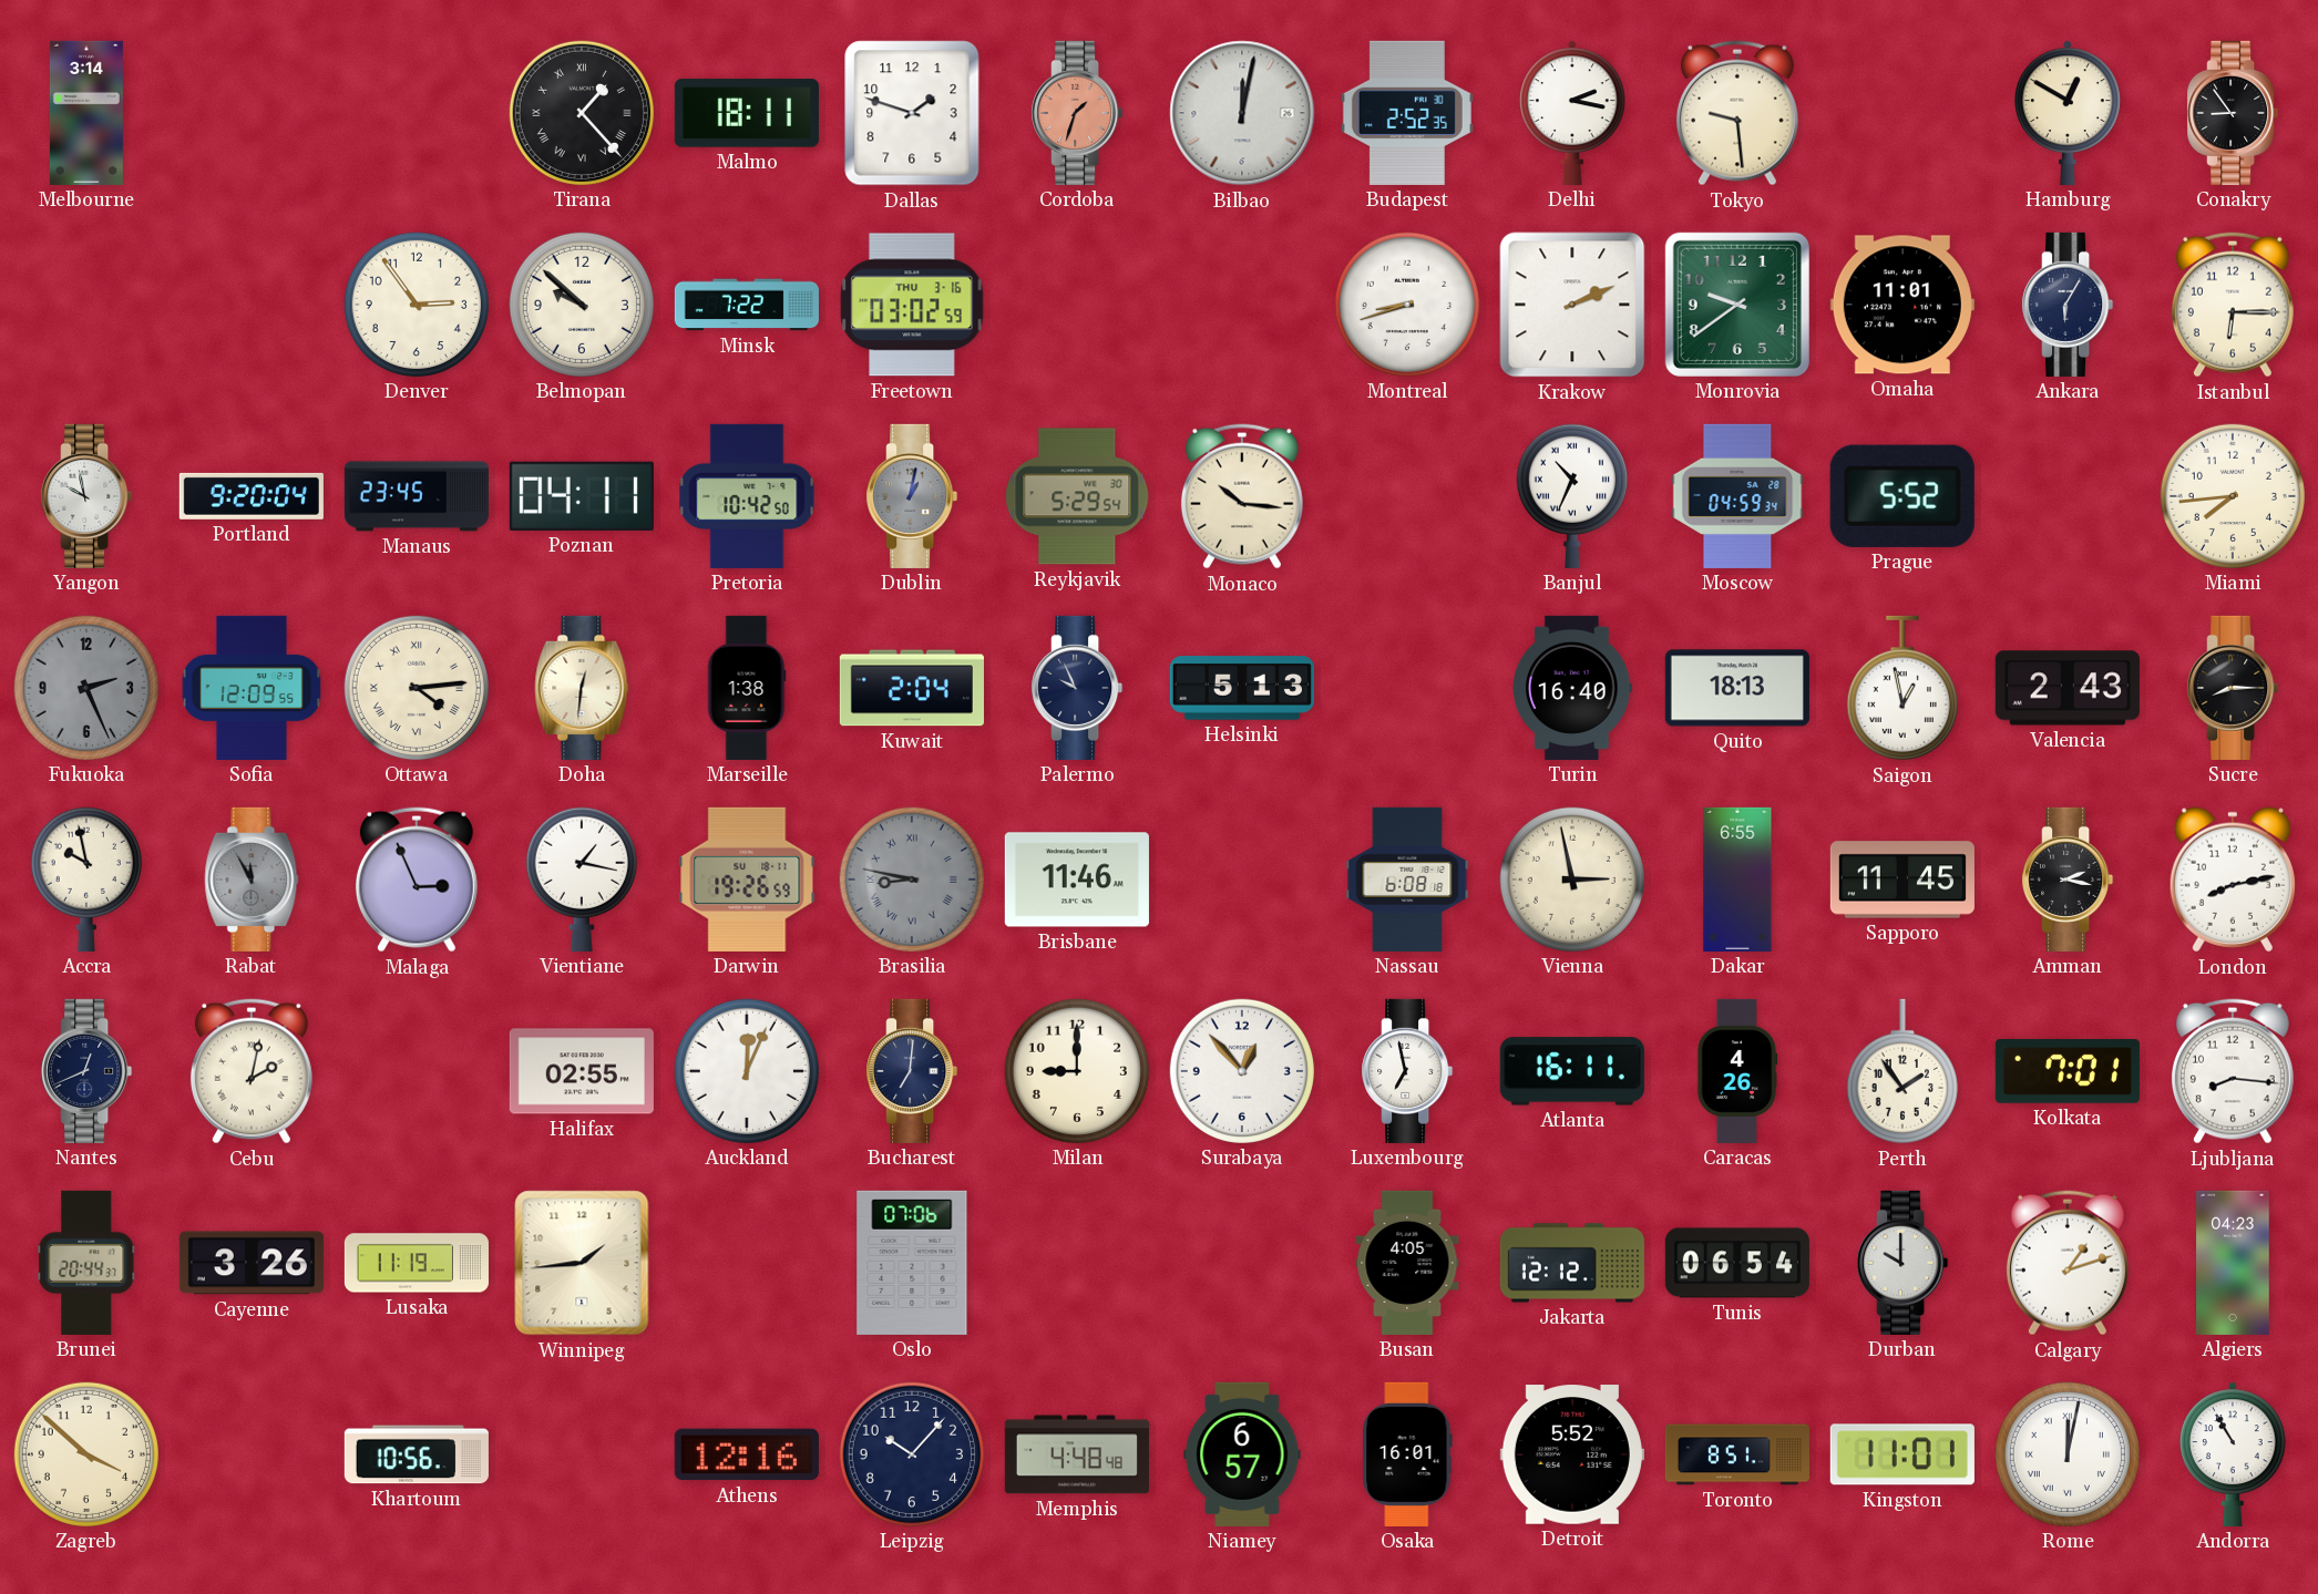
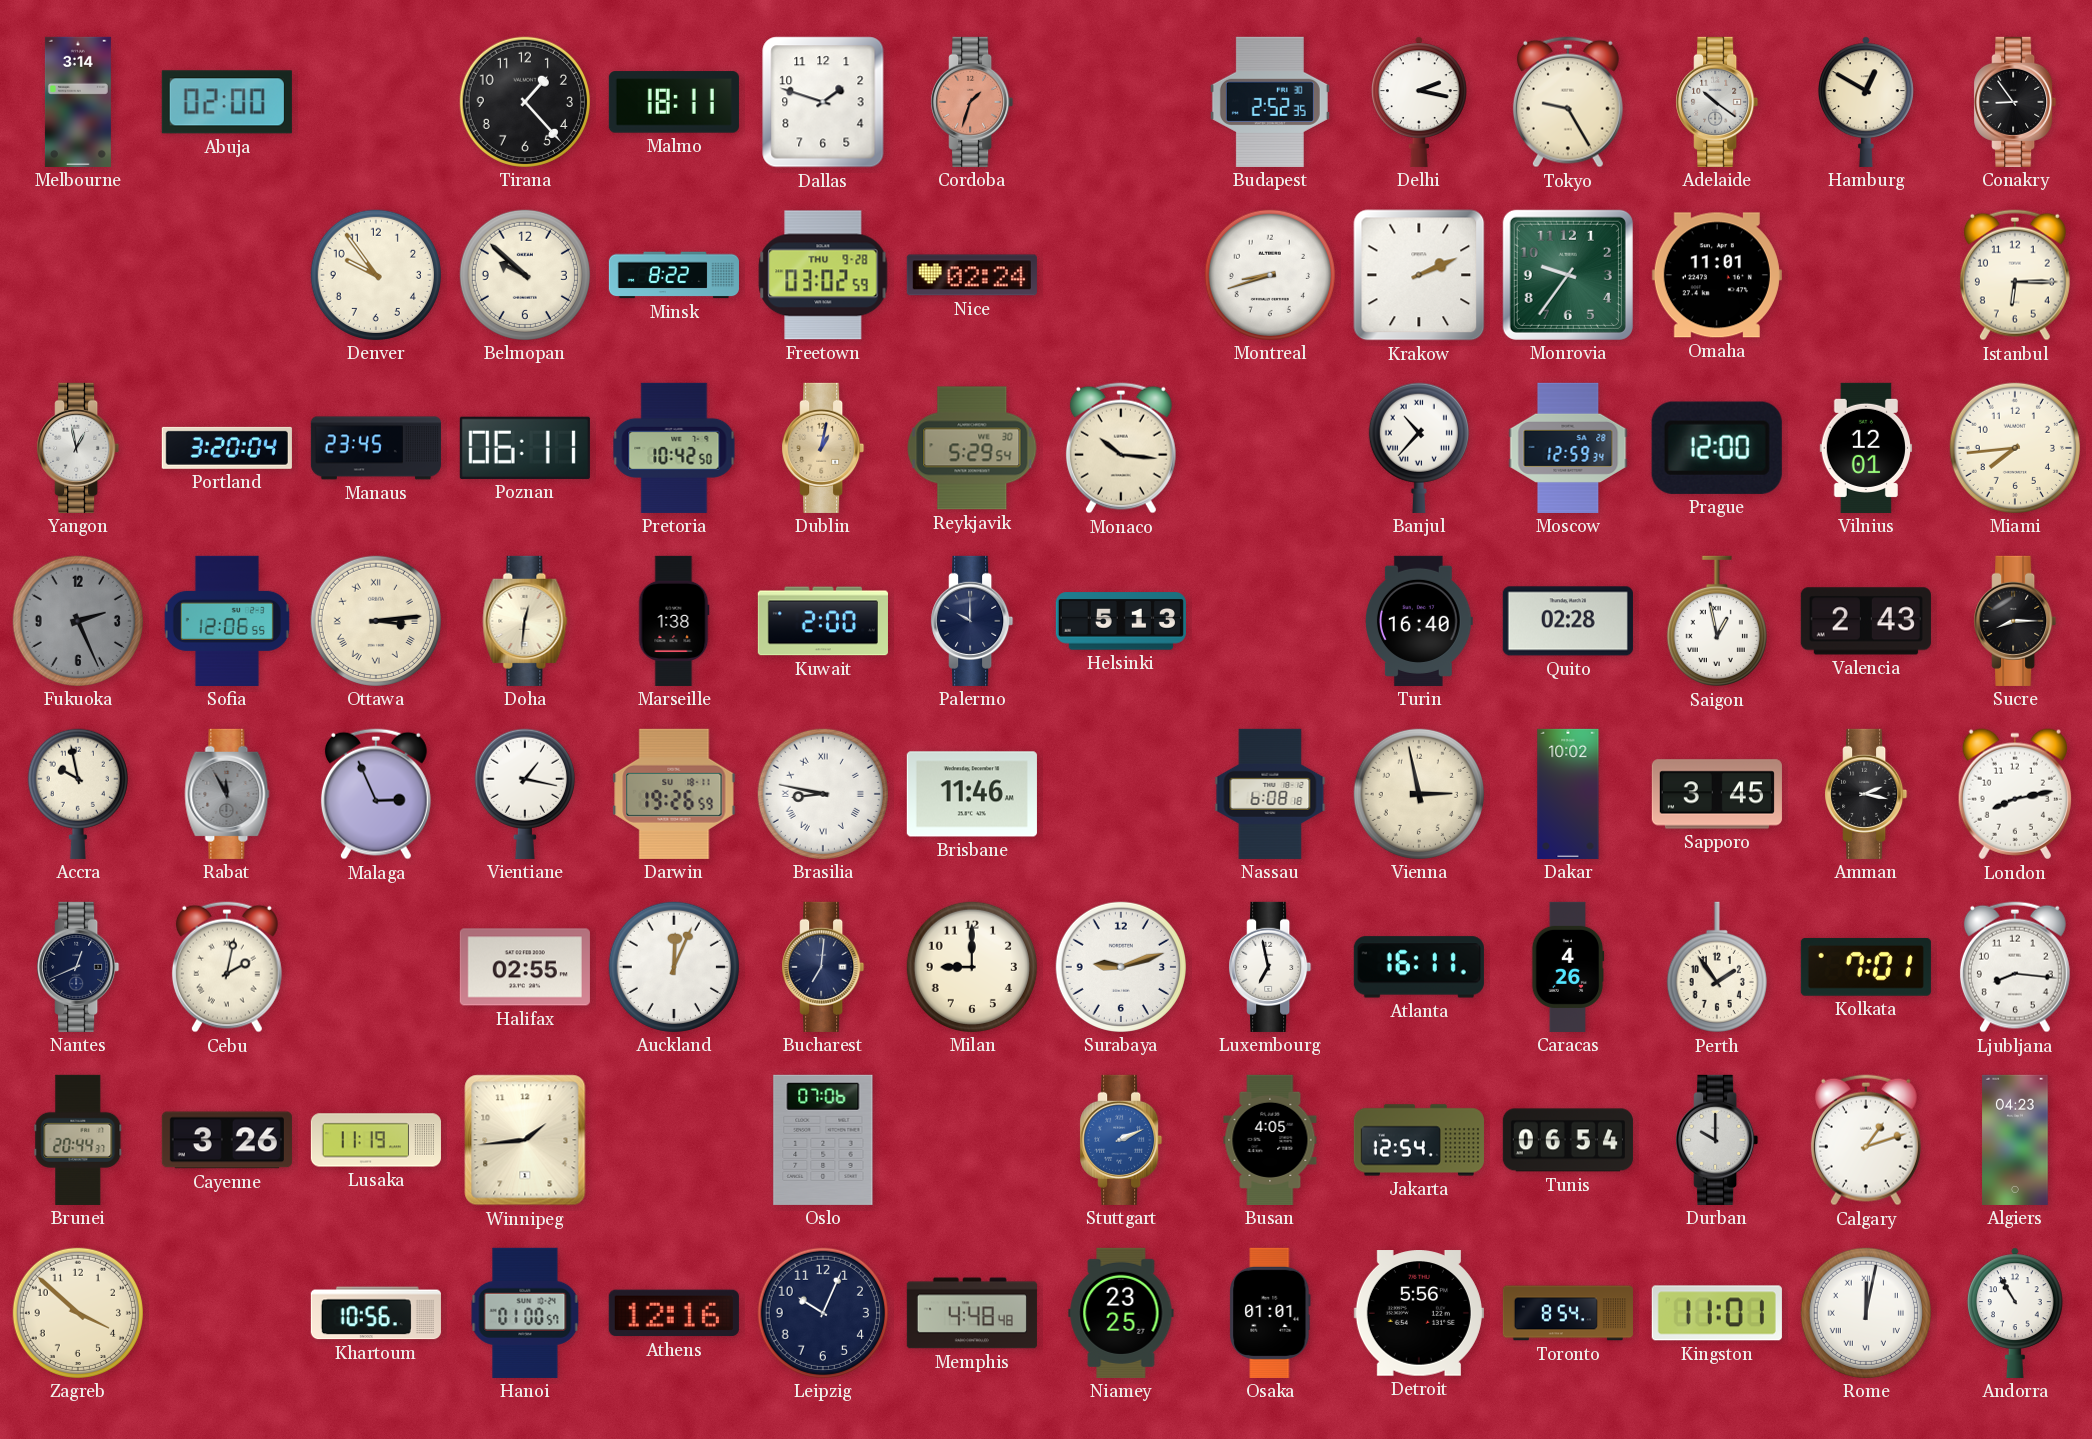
Abuja: none -> 02:00
Tirana numerals: Roman -> Arabic
Bilbao: 12:02 -> none
Tokyo: 9:29 -> 9:25
Adelaide: none -> 10:21
Denver: 2:54 -> 9:54
Minsk: 7:22 -> 8:22
Freetown date: THU 3-16 -> THU 9-28
Nice: none -> 02:24
Monrovia: 9:39 -> 9:36
Ankara: 6:05 -> none
Yangon: 9:58 -> 12:58
Portland: 9:20 -> 3:20
Poznan: 04:11 -> 06:11
Dublin dial: grey -> champagne
Banjul: 10:34 -> 10:37
Moscow: 04:59 -> 12:59
Prague: 5:52 -> 12:00
Vilnius: none -> 12:01
Sofia: 12:09 -> 12:06
Ottawa: 4:14 -> 3:14
Kuwait: 2:04 -> 2:00
Palermo: 9:56 -> 10:00
Quito: 18:13 -> 02:28
Brasilia dial: grey -> white
Dakar: 6:55 -> 10:02
Sapporo: 11:45 -> 3:45
Surabaya: 12:53 -> 9:12
Stuttgart: none -> 2:11
Jakarta: 12:12 -> 12:54
Hanoi: none -> 01:00
Leipzig: 10:07 -> 10:04
Niamey: 6:57 -> 23:25
Osaka: 16:01 -> 01:01
Detroit: 5:52 -> 5:56
Toronto: 8:51 -> 8:54
